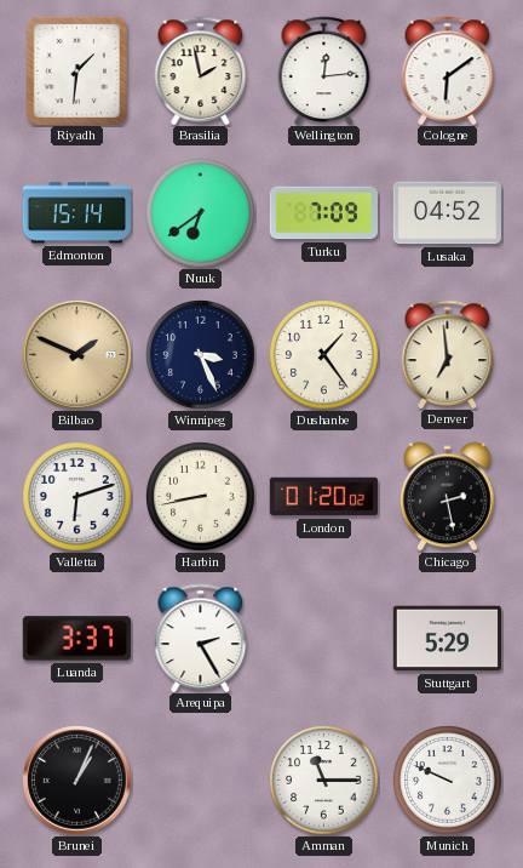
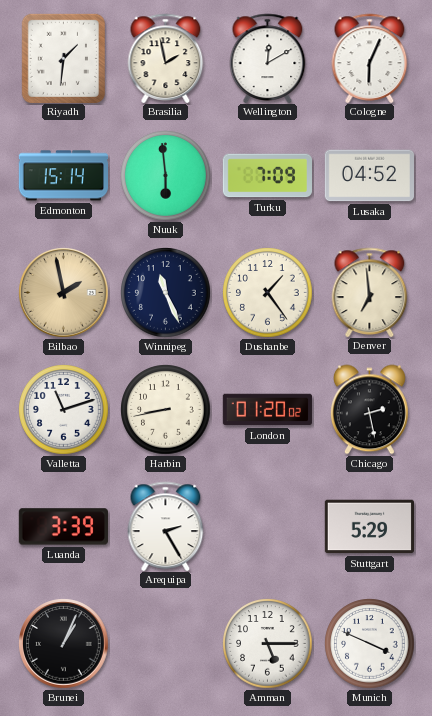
Wellington: 12:14 -> 12:10
Cologne: 6:09 -> 6:04
Nuuk: 6:39 -> 5:59
Bilbao: 1:49 -> 1:58
Winnipeg: 3:26 -> 11:26
Valletta: 6:12 -> 11:12
Luanda: 3:37 -> 3:39
Amman: 11:15 -> 5:15
Munich: 9:49 -> 3:49
